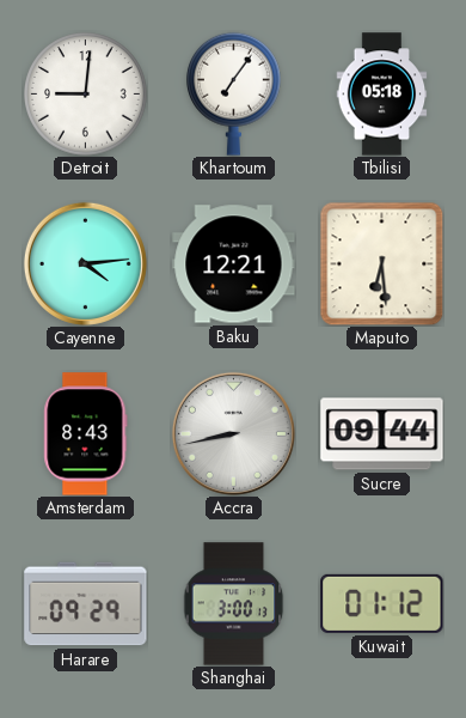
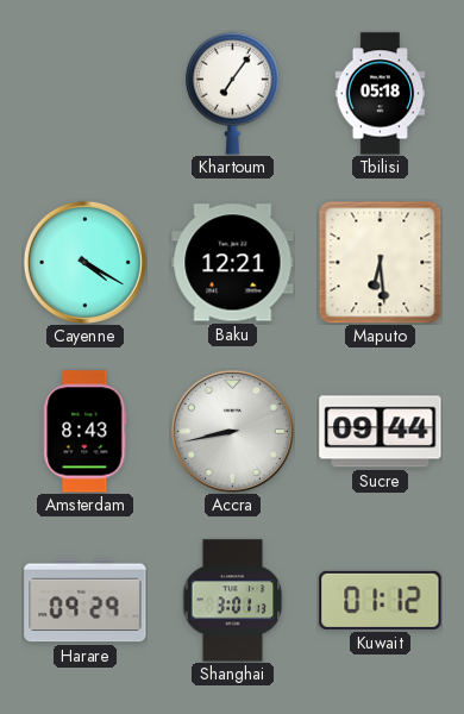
Detroit: 9:01 -> none
Cayenne: 4:14 -> 4:20
Shanghai: 3:00 -> 3:01
